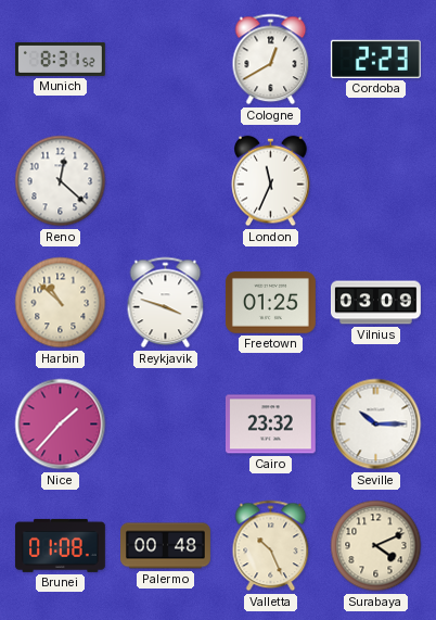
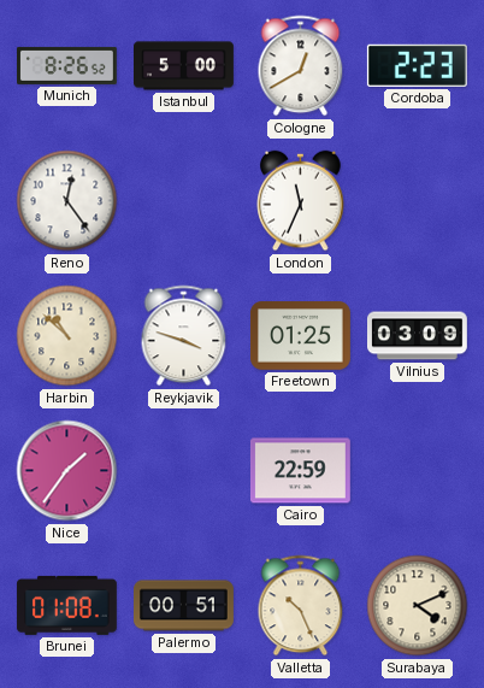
Munich: 8:31 -> 8:26
Istanbul: none -> 5:00
Reno: 12:22 -> 12:24
Nice: 1:37 -> 1:36
Cairo: 23:32 -> 22:59
Seville: 10:15 -> none
Palermo: 00:48 -> 00:51
